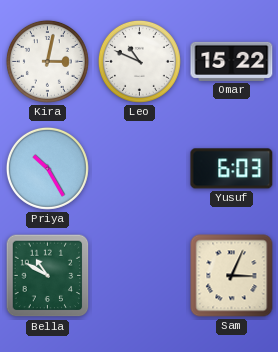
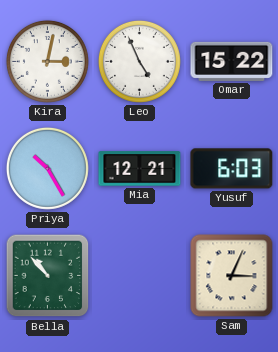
Leo: 10:49 -> 4:56
Mia: none -> 12:21
Bella: 10:50 -> 10:53
